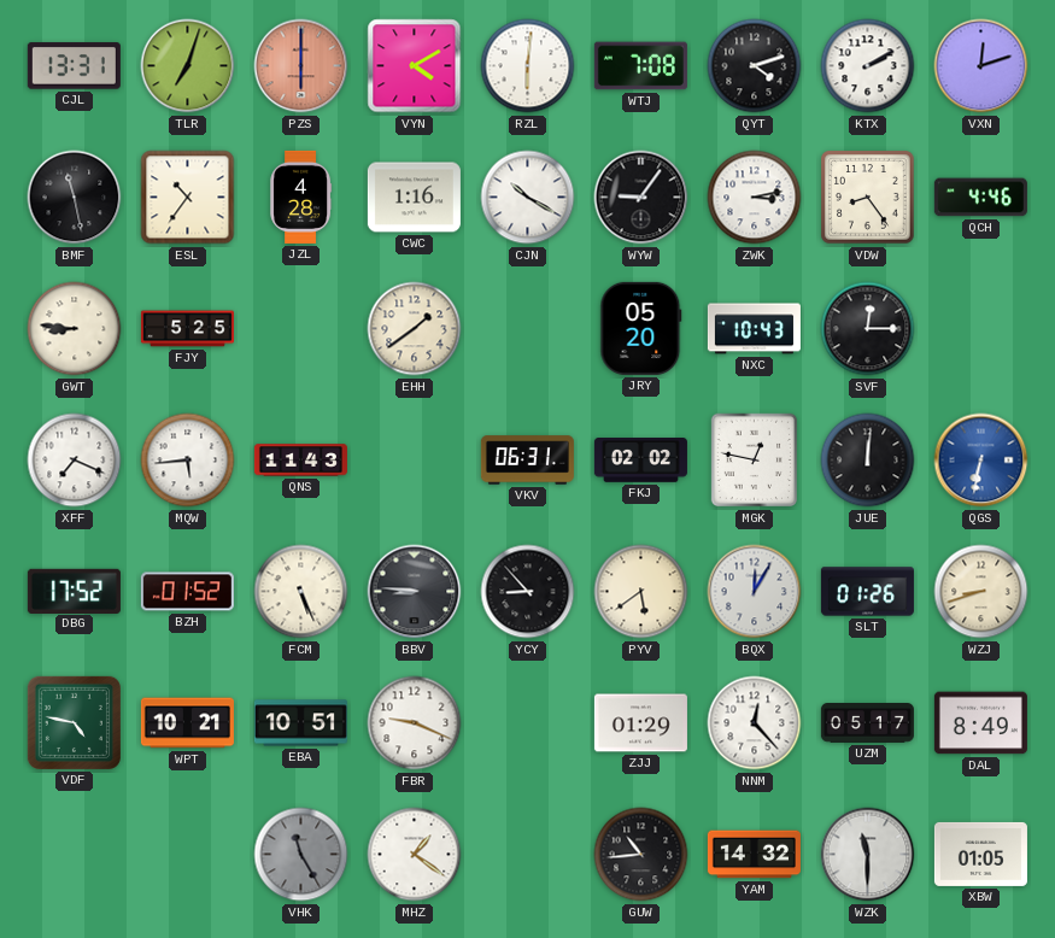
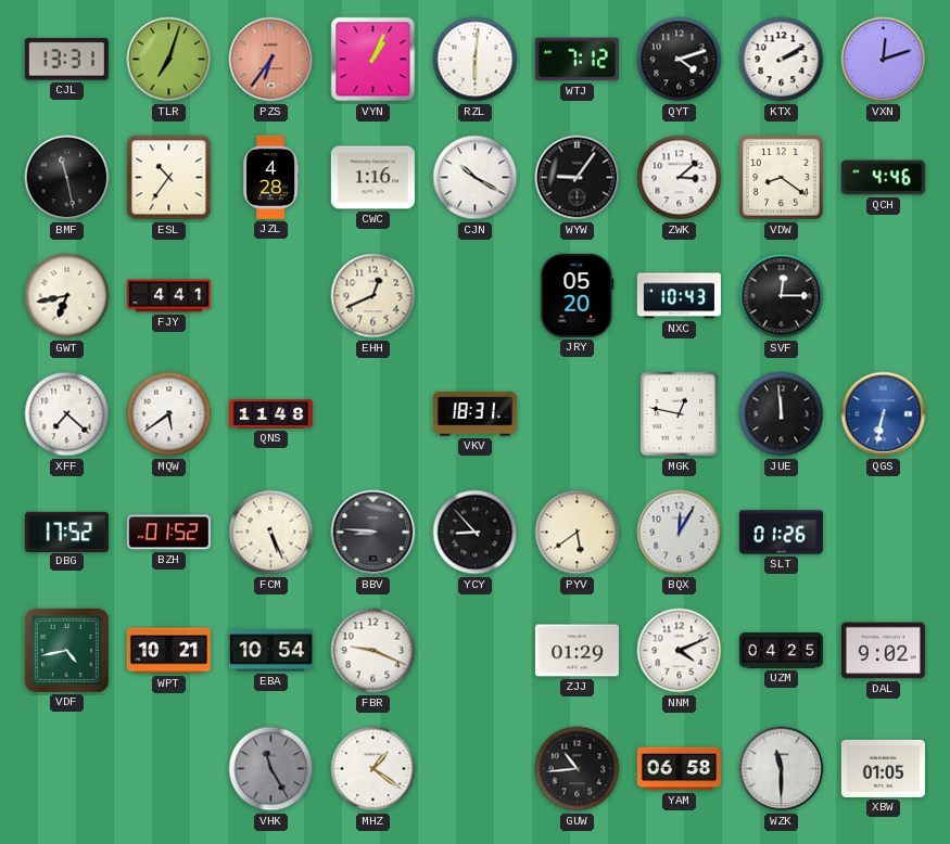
PZS: 6:00 -> 6:36
VYN: 4:10 -> 1:04
WTJ: 7:08 -> 7:12
ZWK: 3:13 -> 3:08
VDW: 8:24 -> 8:21
GWT: 8:46 -> 6:43
FJY: 5:25 -> 4:41
EHH: 1:39 -> 12:41
XFF: 7:19 -> 7:22
MQW: 5:44 -> 5:39
QNS: 11:43 -> 11:48
VKV: 06:31 -> 18:31
FKJ: 02:02 -> none
JUE: 12:01 -> 11:59
WZJ: 8:42 -> none
VDF: 4:47 -> 4:43
EBA: 10:51 -> 10:54
NNM: 12:23 -> 4:11
UZM: 05:17 -> 04:25
DAL: 8:49 -> 9:02
YAM: 14:32 -> 06:58
